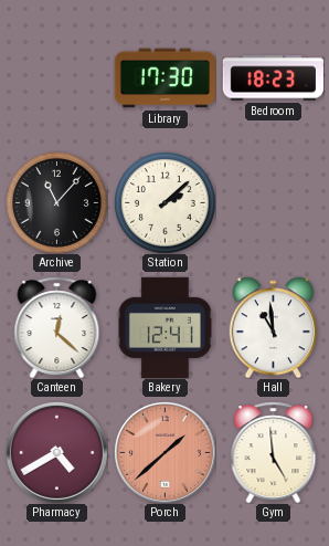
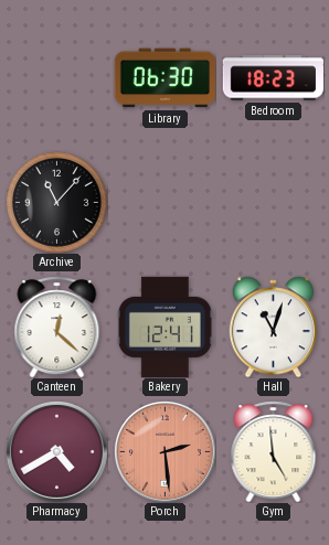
Library: 17:30 -> 06:30
Station: 2:08 -> none
Hall: 10:59 -> 11:03
Porch: 1:38 -> 2:29
